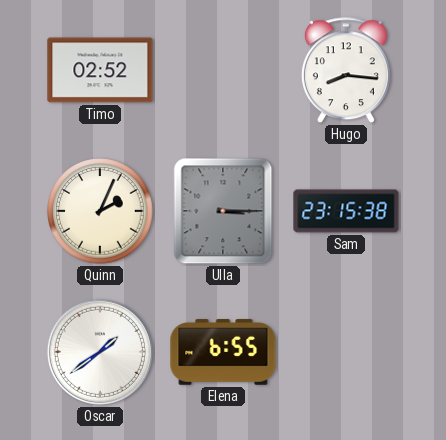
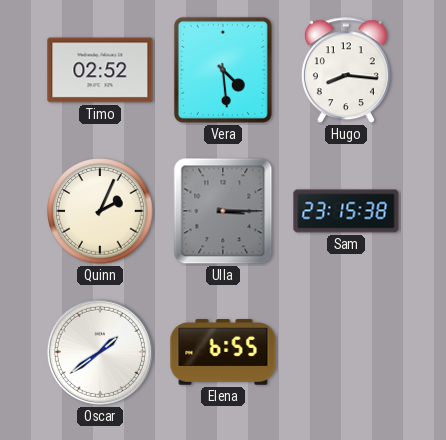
Vera: none -> 4:29
